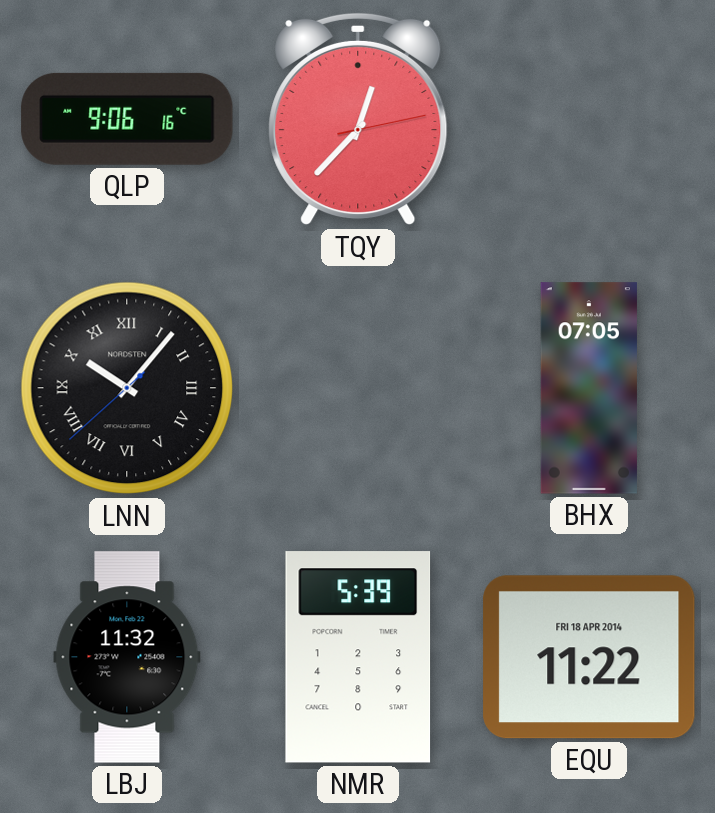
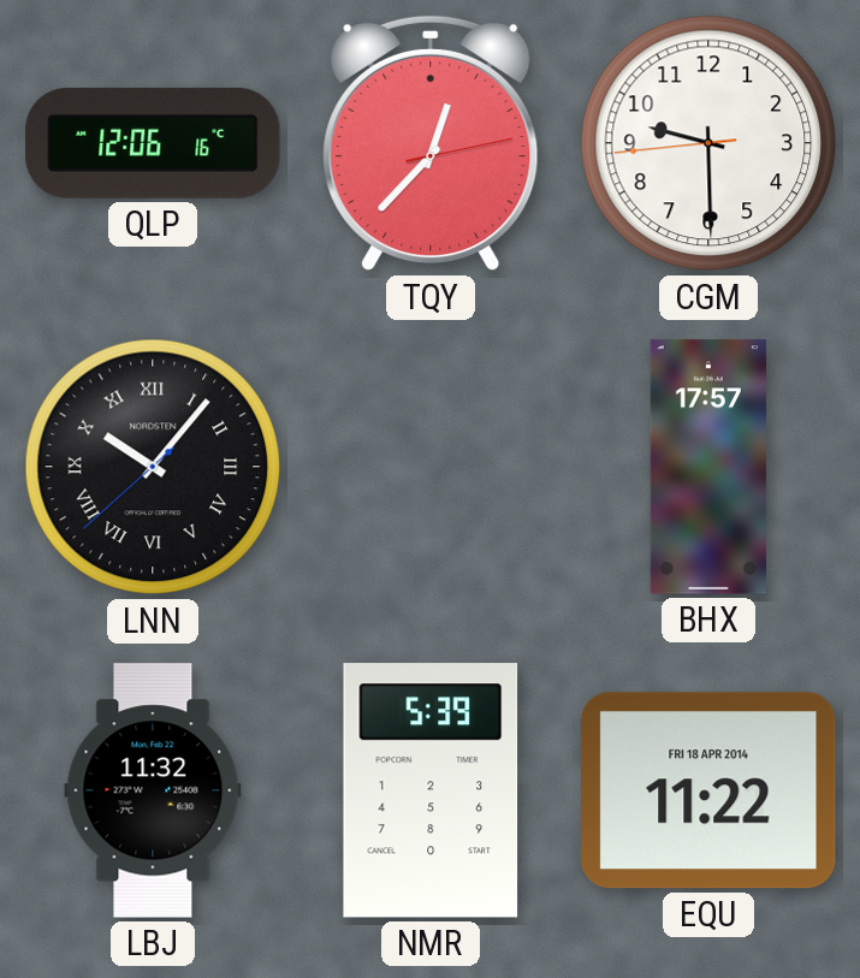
QLP: 9:06 -> 12:06
CGM: none -> 9:29
BHX: 07:05 -> 17:57
